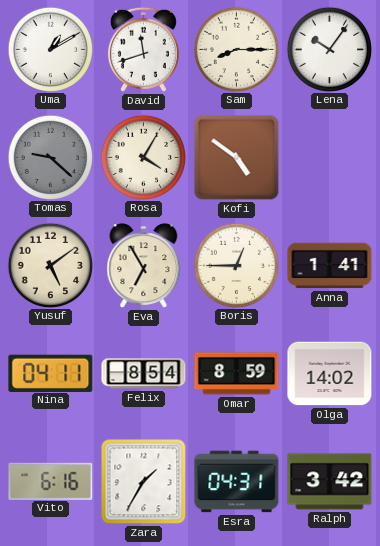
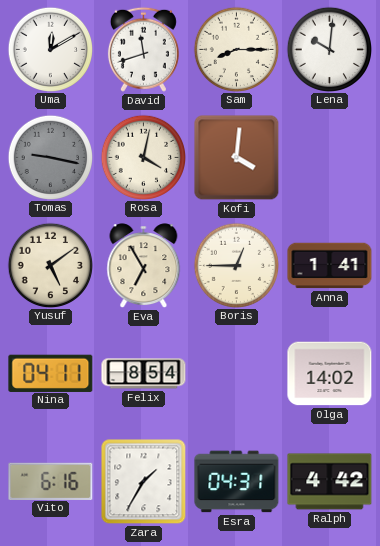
Uma: 1:10 -> 12:10
Lena: 10:06 -> 10:01
Tomas: 9:22 -> 9:17
Rosa: 4:05 -> 4:02
Kofi: 4:51 -> 4:01
Omar: 8:59 -> none
Ralph: 3:42 -> 4:42
